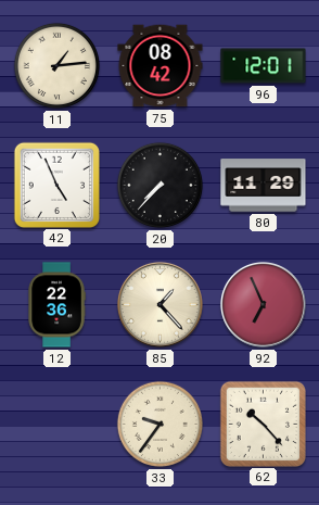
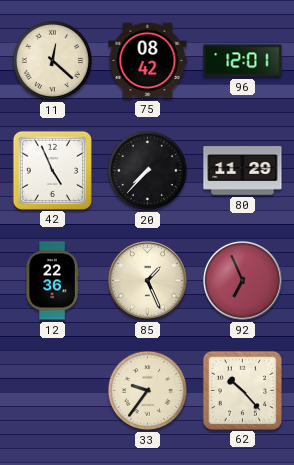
11: 1:14 -> 12:22
85: 1:23 -> 1:26
